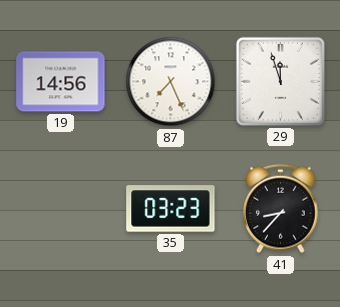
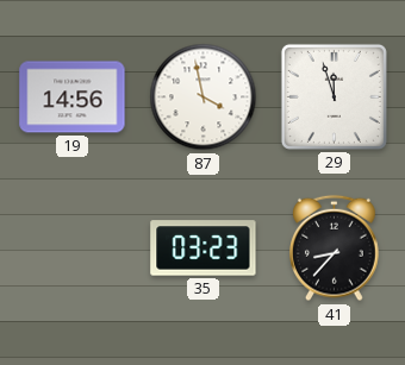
87: 7:26 -> 3:58
